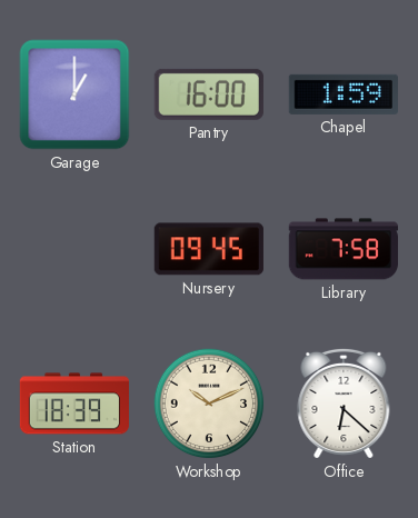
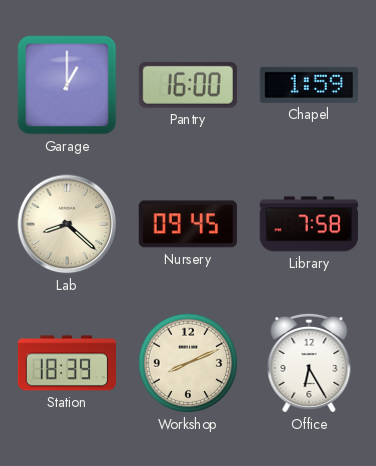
Lab: none -> 8:22
Workshop: 10:11 -> 8:11
Office: 6:22 -> 6:25
